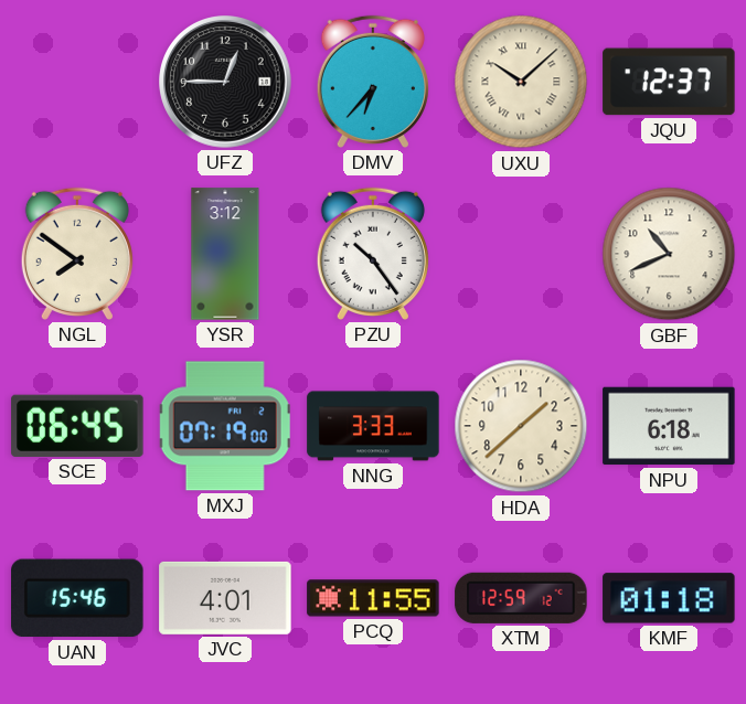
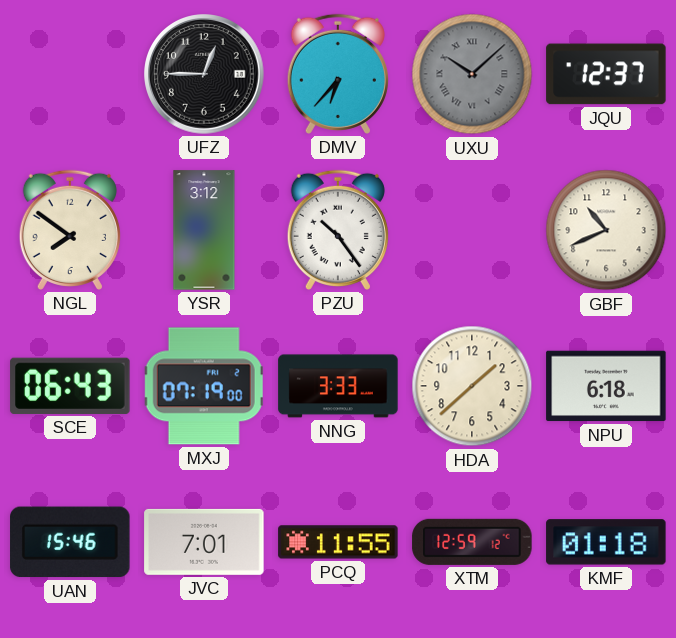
UXU dial: cream -> grey
SCE: 06:45 -> 06:43
JVC: 4:01 -> 7:01
